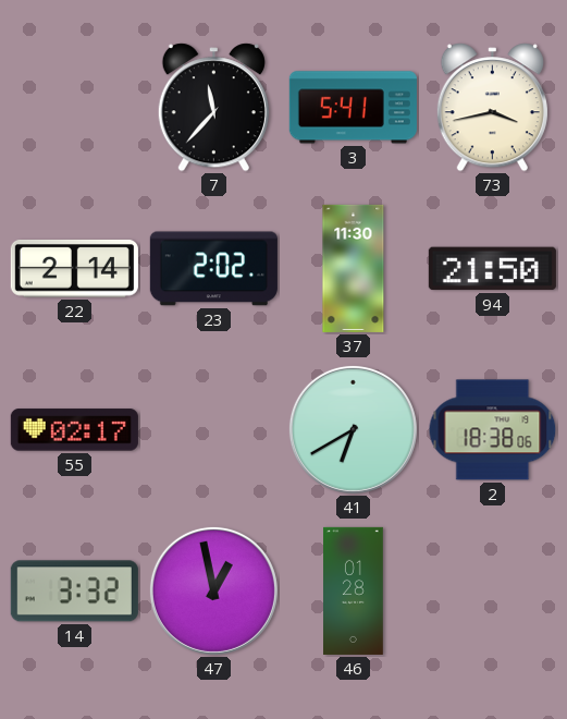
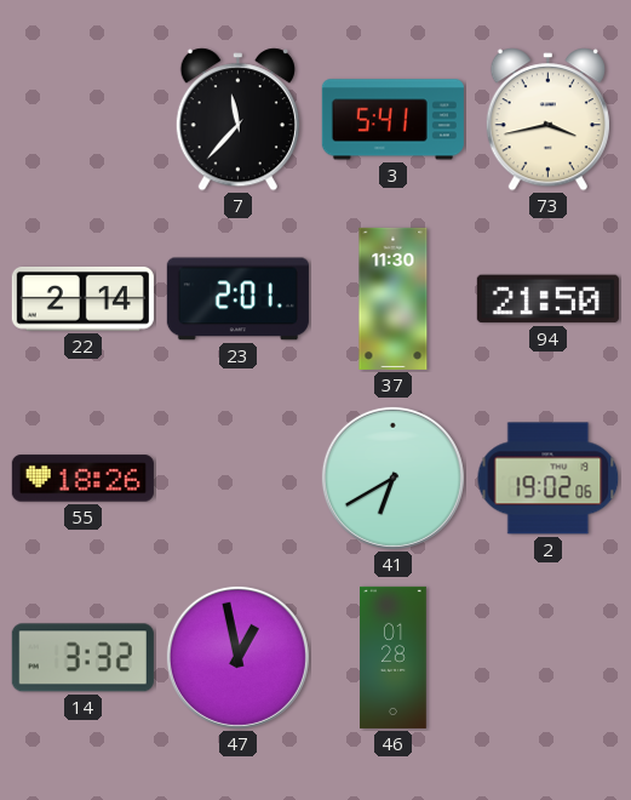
23: 2:02 -> 2:01
55: 02:17 -> 18:26
2: 18:38 -> 19:02
